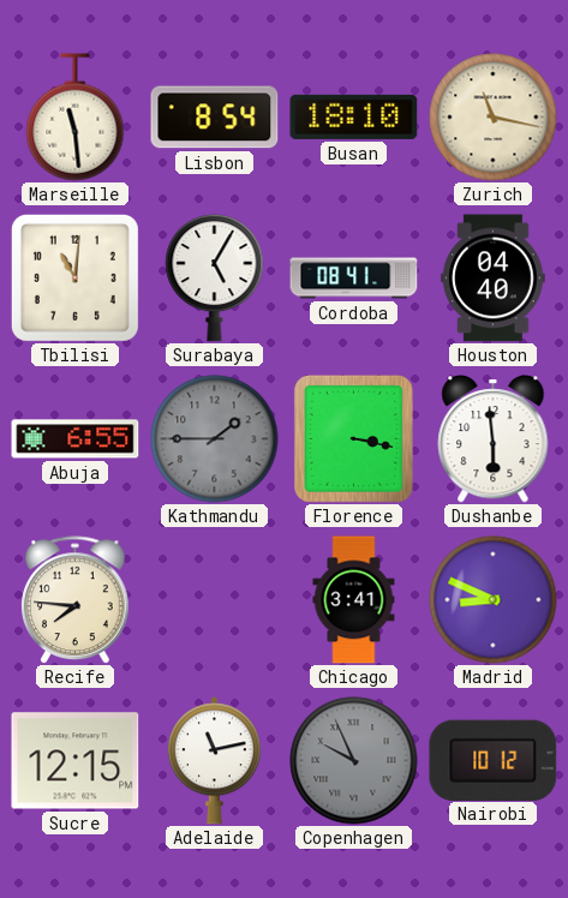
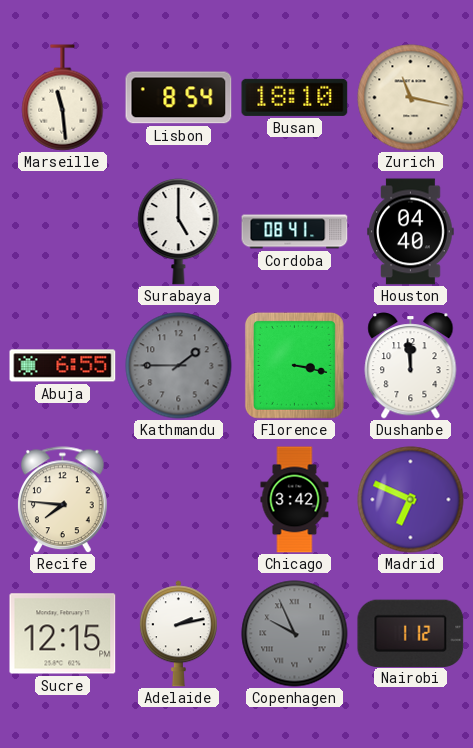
Tbilisi: 11:01 -> none
Surabaya: 5:05 -> 5:00
Dushanbe: 5:59 -> 11:59
Chicago: 3:41 -> 3:42
Madrid: 8:49 -> 6:49
Adelaide: 11:13 -> 2:13
Nairobi: 10:12 -> 1:12
